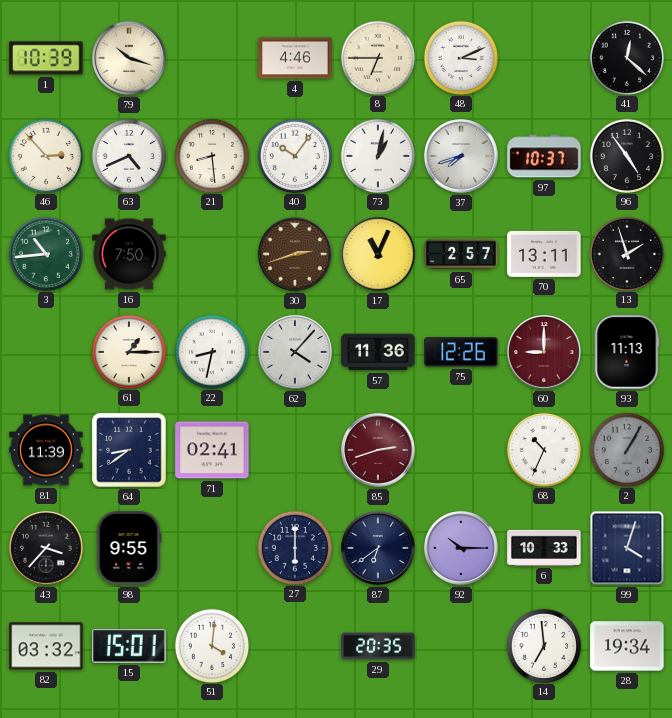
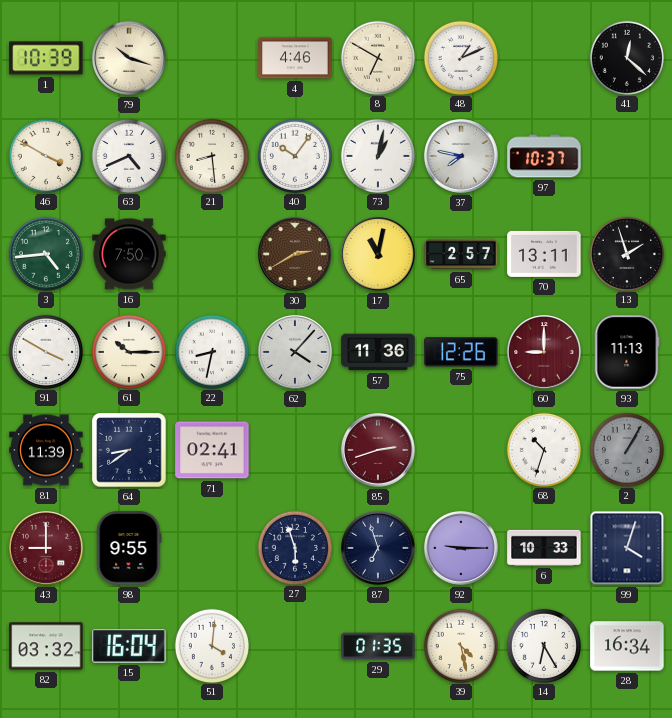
8: 6:45 -> 6:50
48: 3:11 -> 1:11
46: 2:53 -> 3:50
37: 7:42 -> 7:47
96: 4:54 -> none
3: 10:44 -> 4:44
30: 2:42 -> 2:40
17: 11:04 -> 11:02
91: none -> 3:50
61: 1:15 -> 10:15
68: 10:34 -> 10:33
43: 3:37 -> 9:00
43 dial: black -> burgundy
27: 6:00 -> 5:57
87: 6:39 -> 6:57
92: 10:15 -> 9:15
15: 15:01 -> 16:04
29: 20:35 -> 01:35
39: none -> 4:28
14: 6:59 -> 6:25
28: 19:34 -> 16:34
